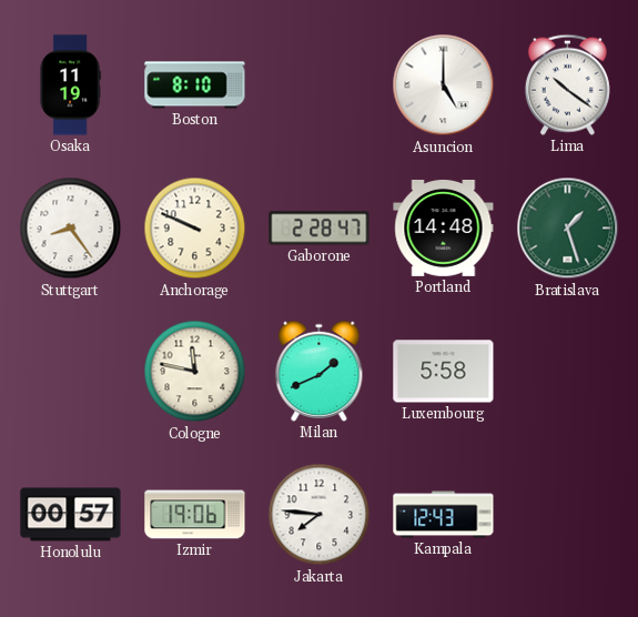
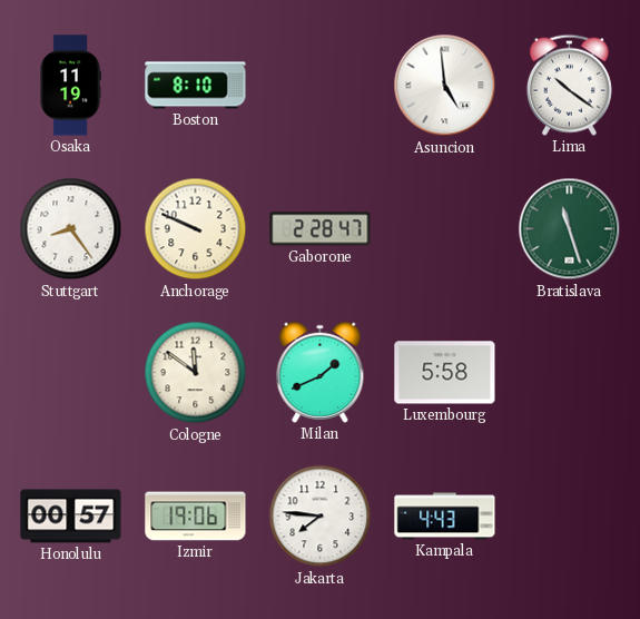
Asuncion: 5:00 -> 4:59
Portland: 14:48 -> none
Bratislava: 1:27 -> 11:27
Cologne: 11:47 -> 11:51
Kampala: 12:43 -> 4:43
